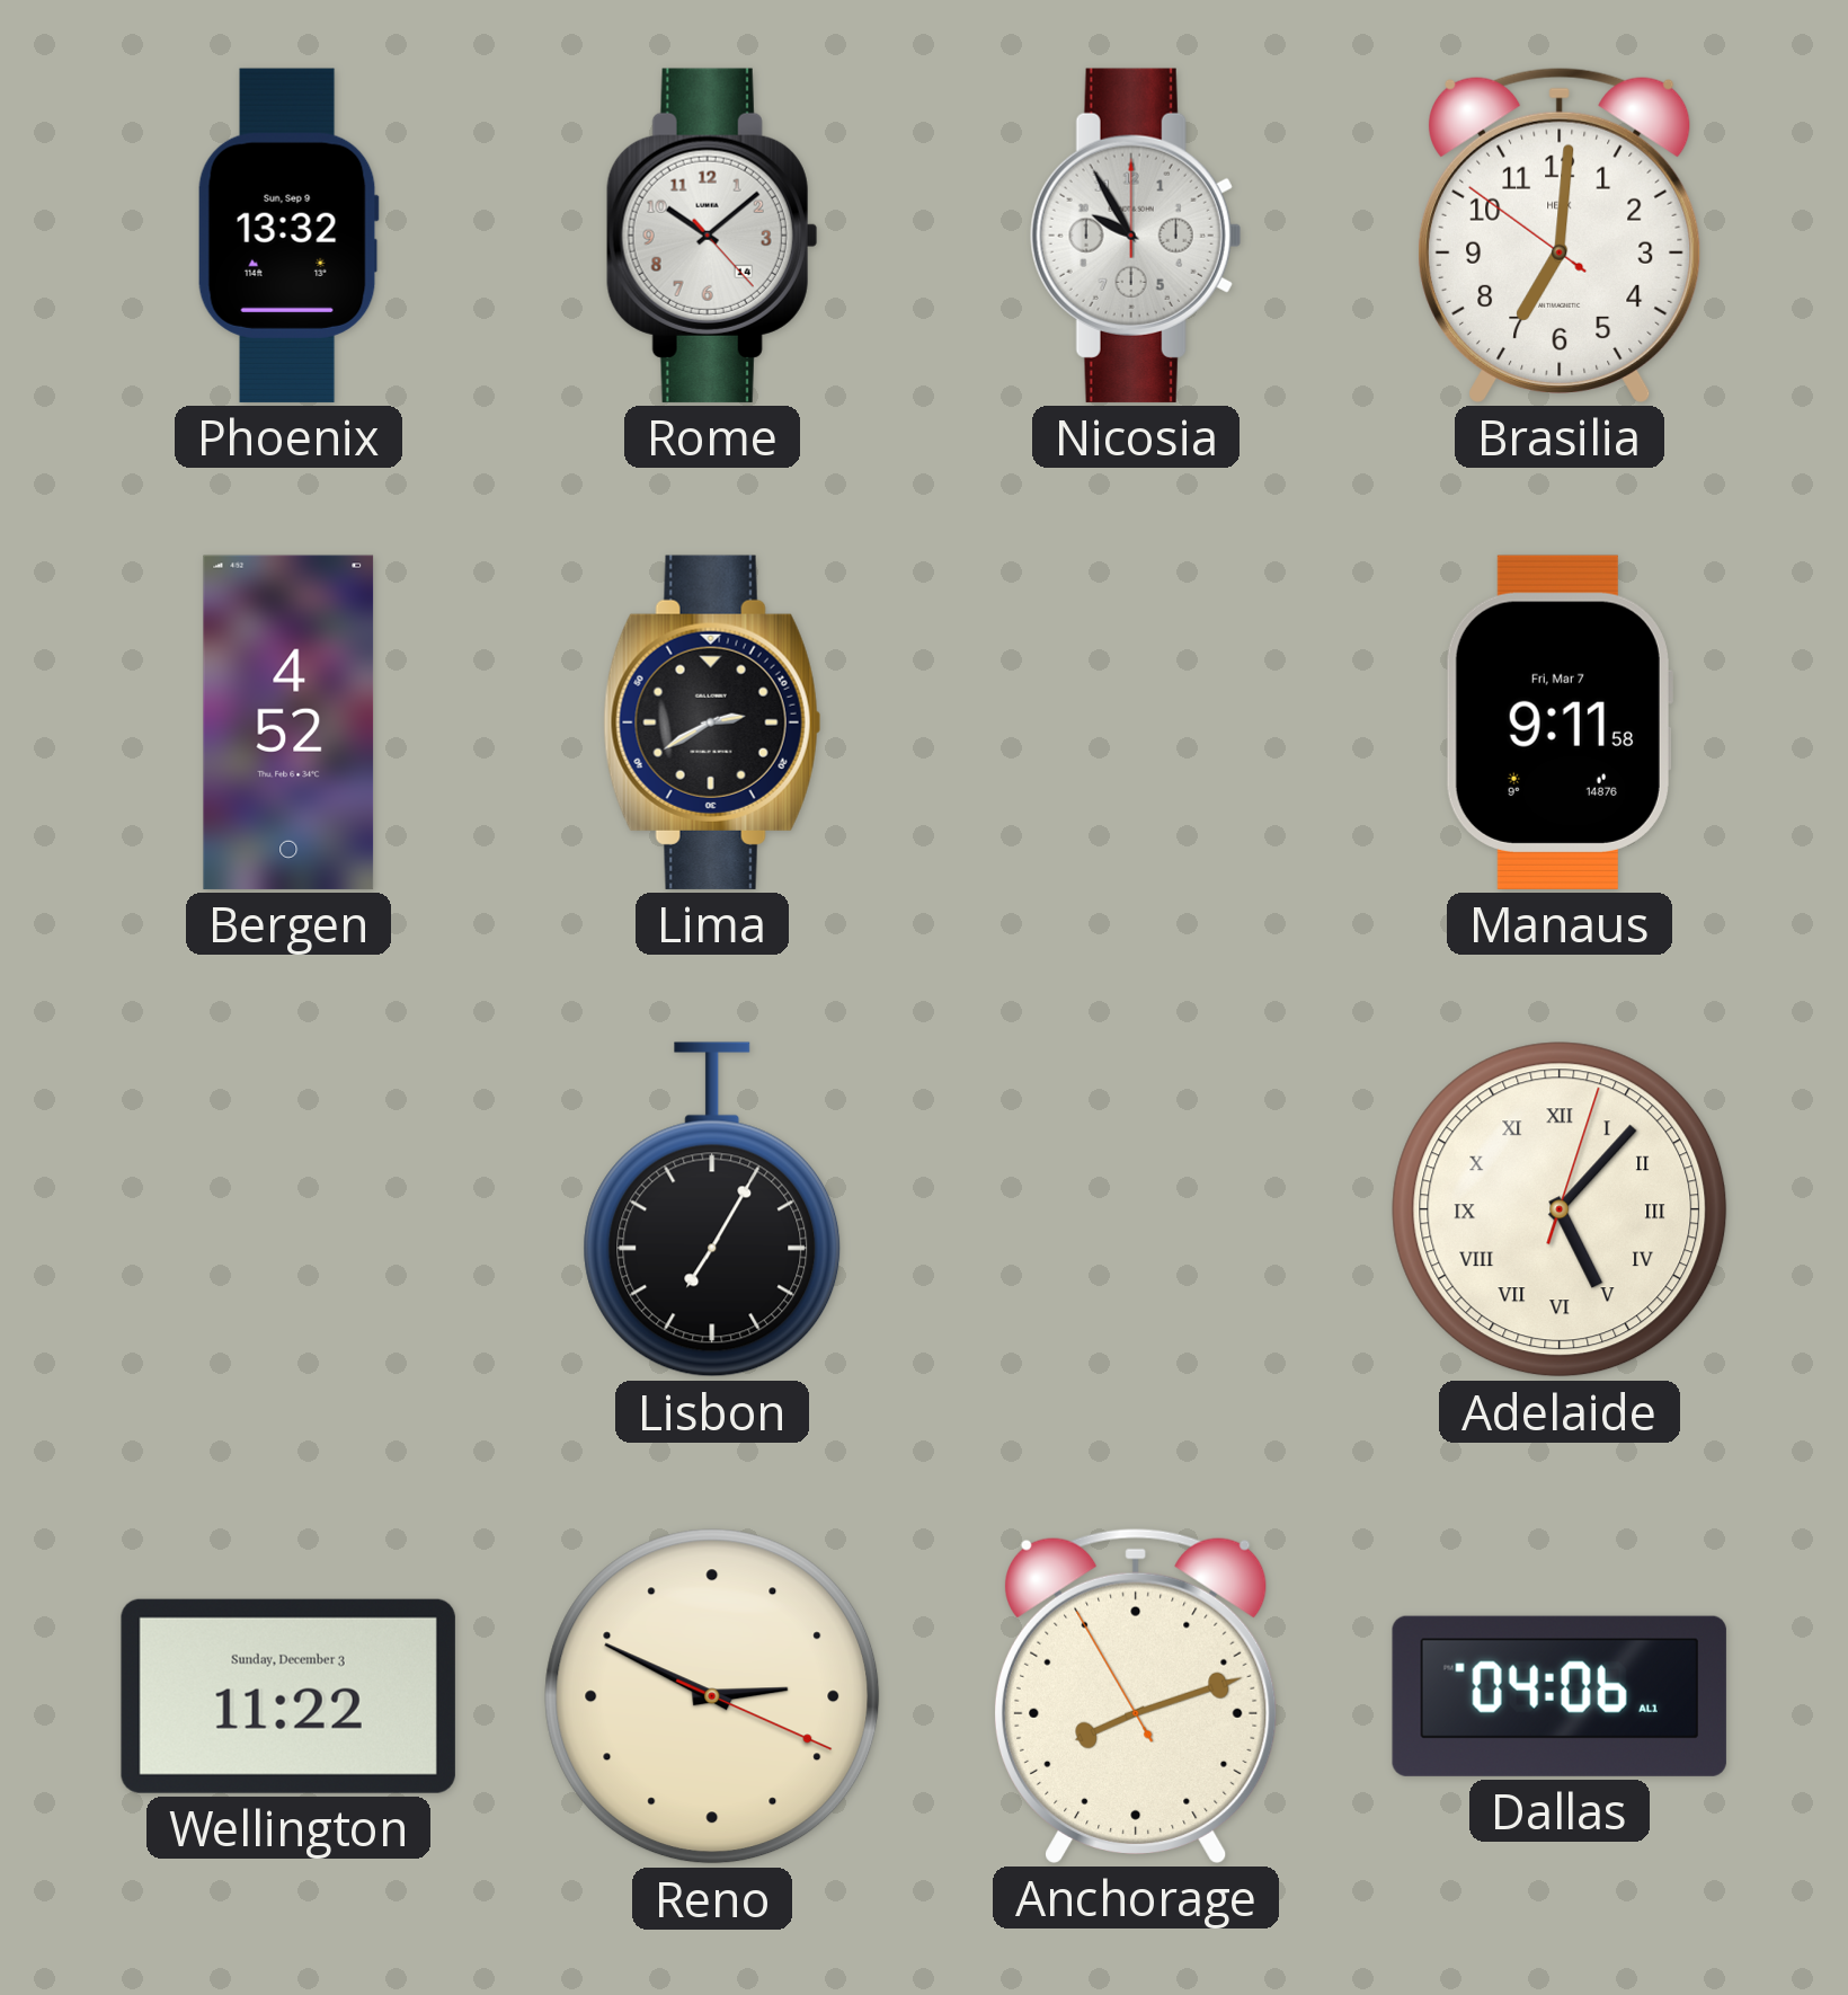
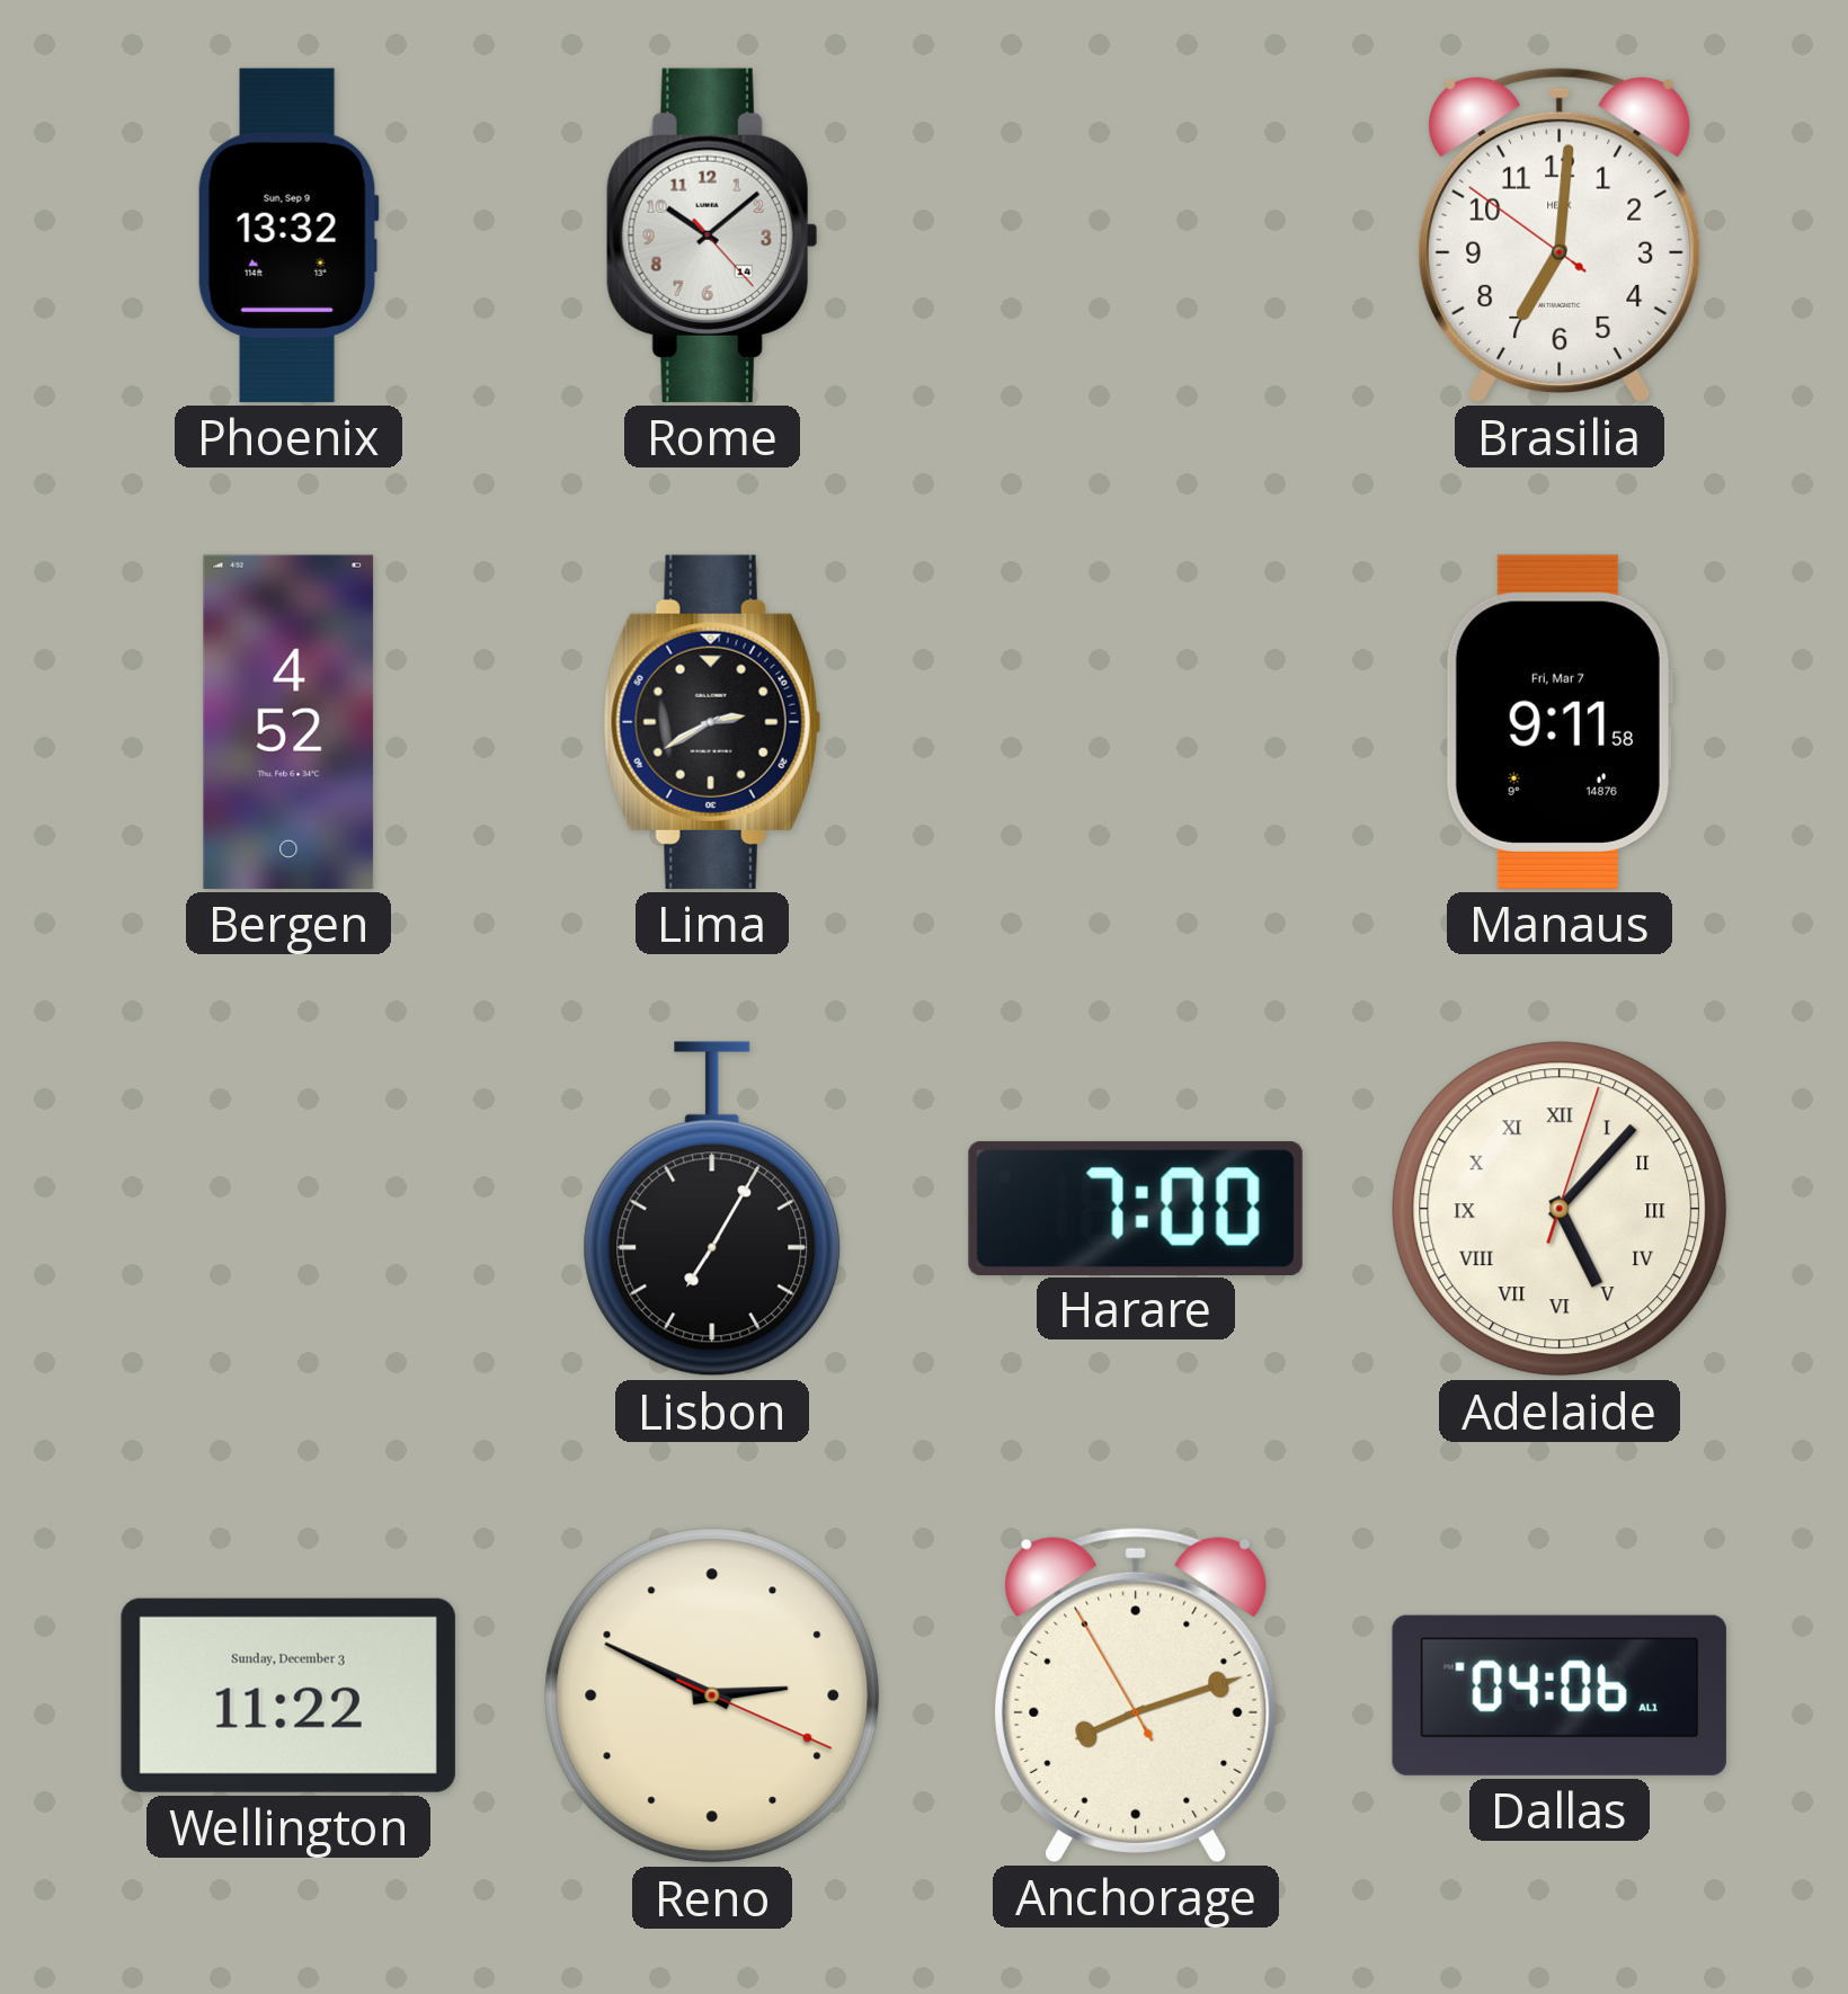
Nicosia: 9:55 -> none
Harare: none -> 7:00
